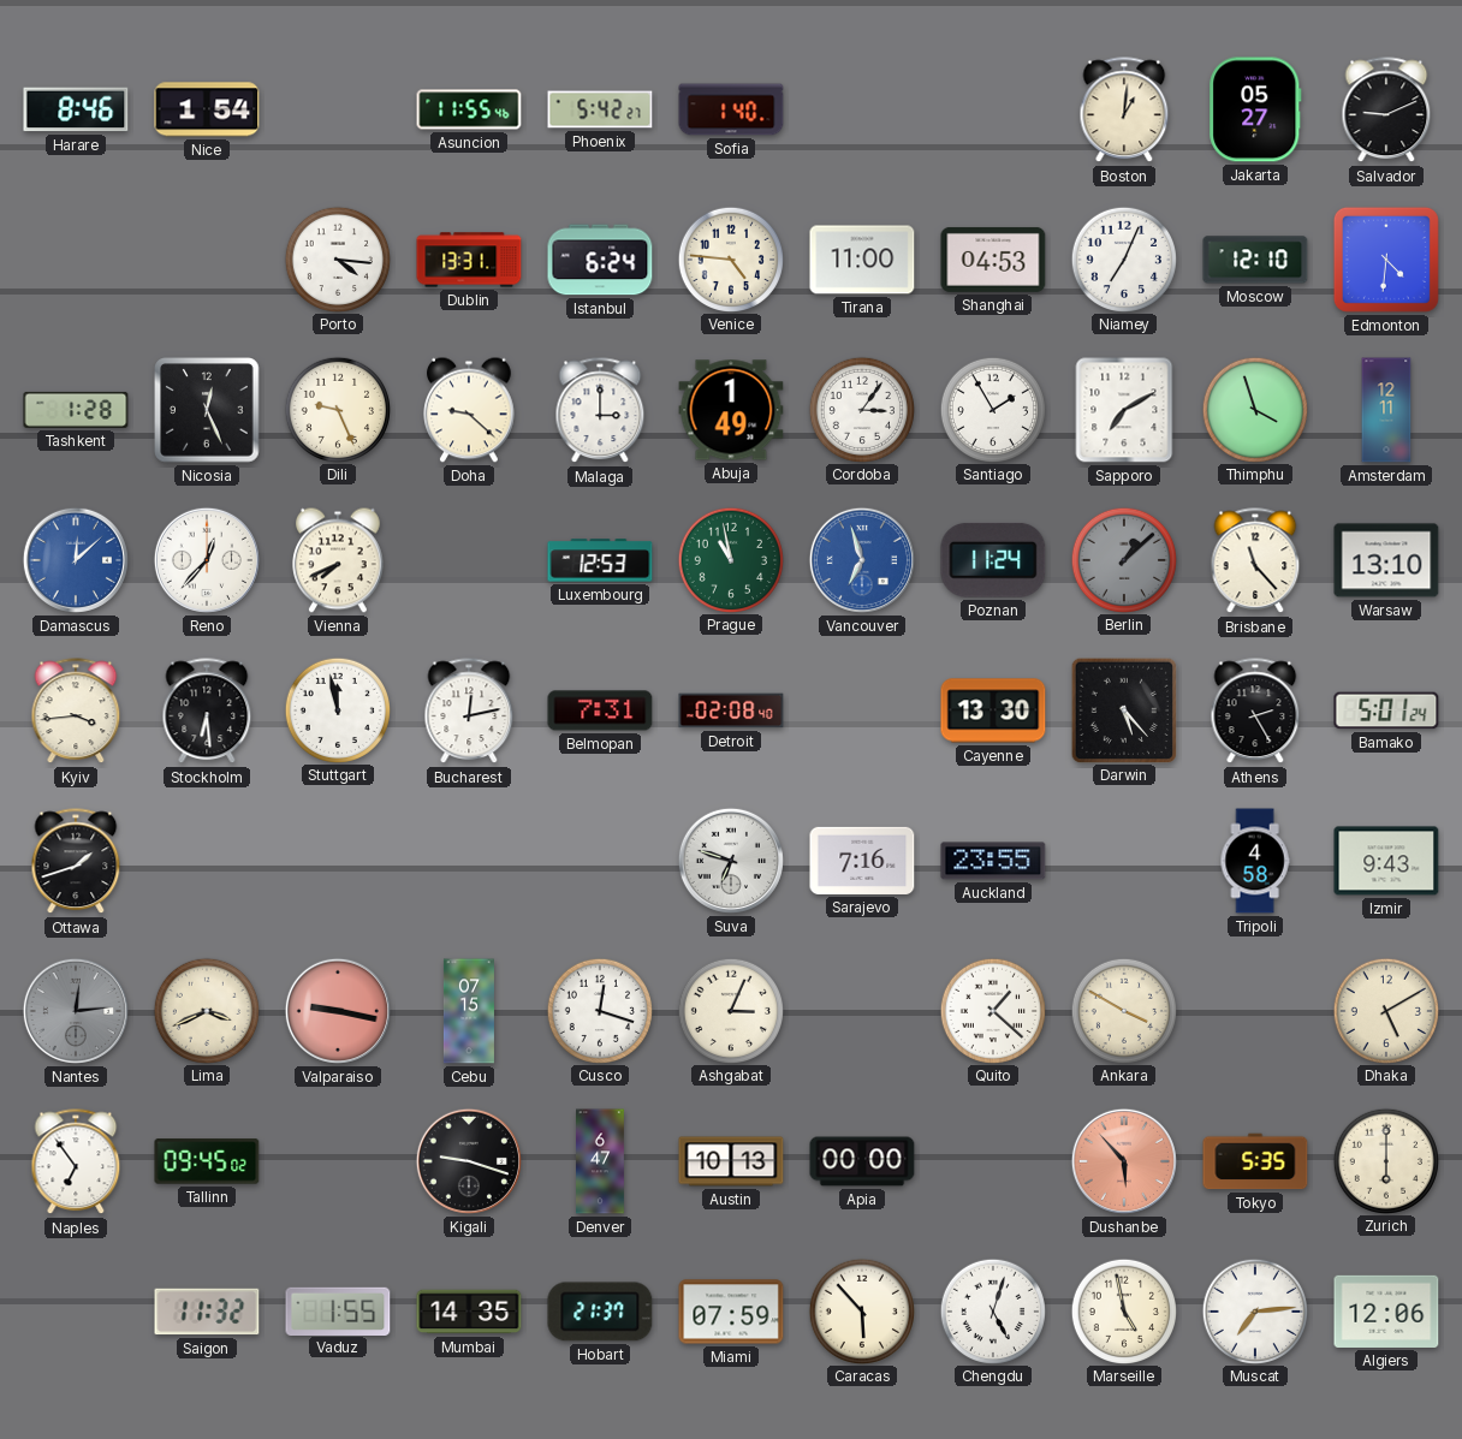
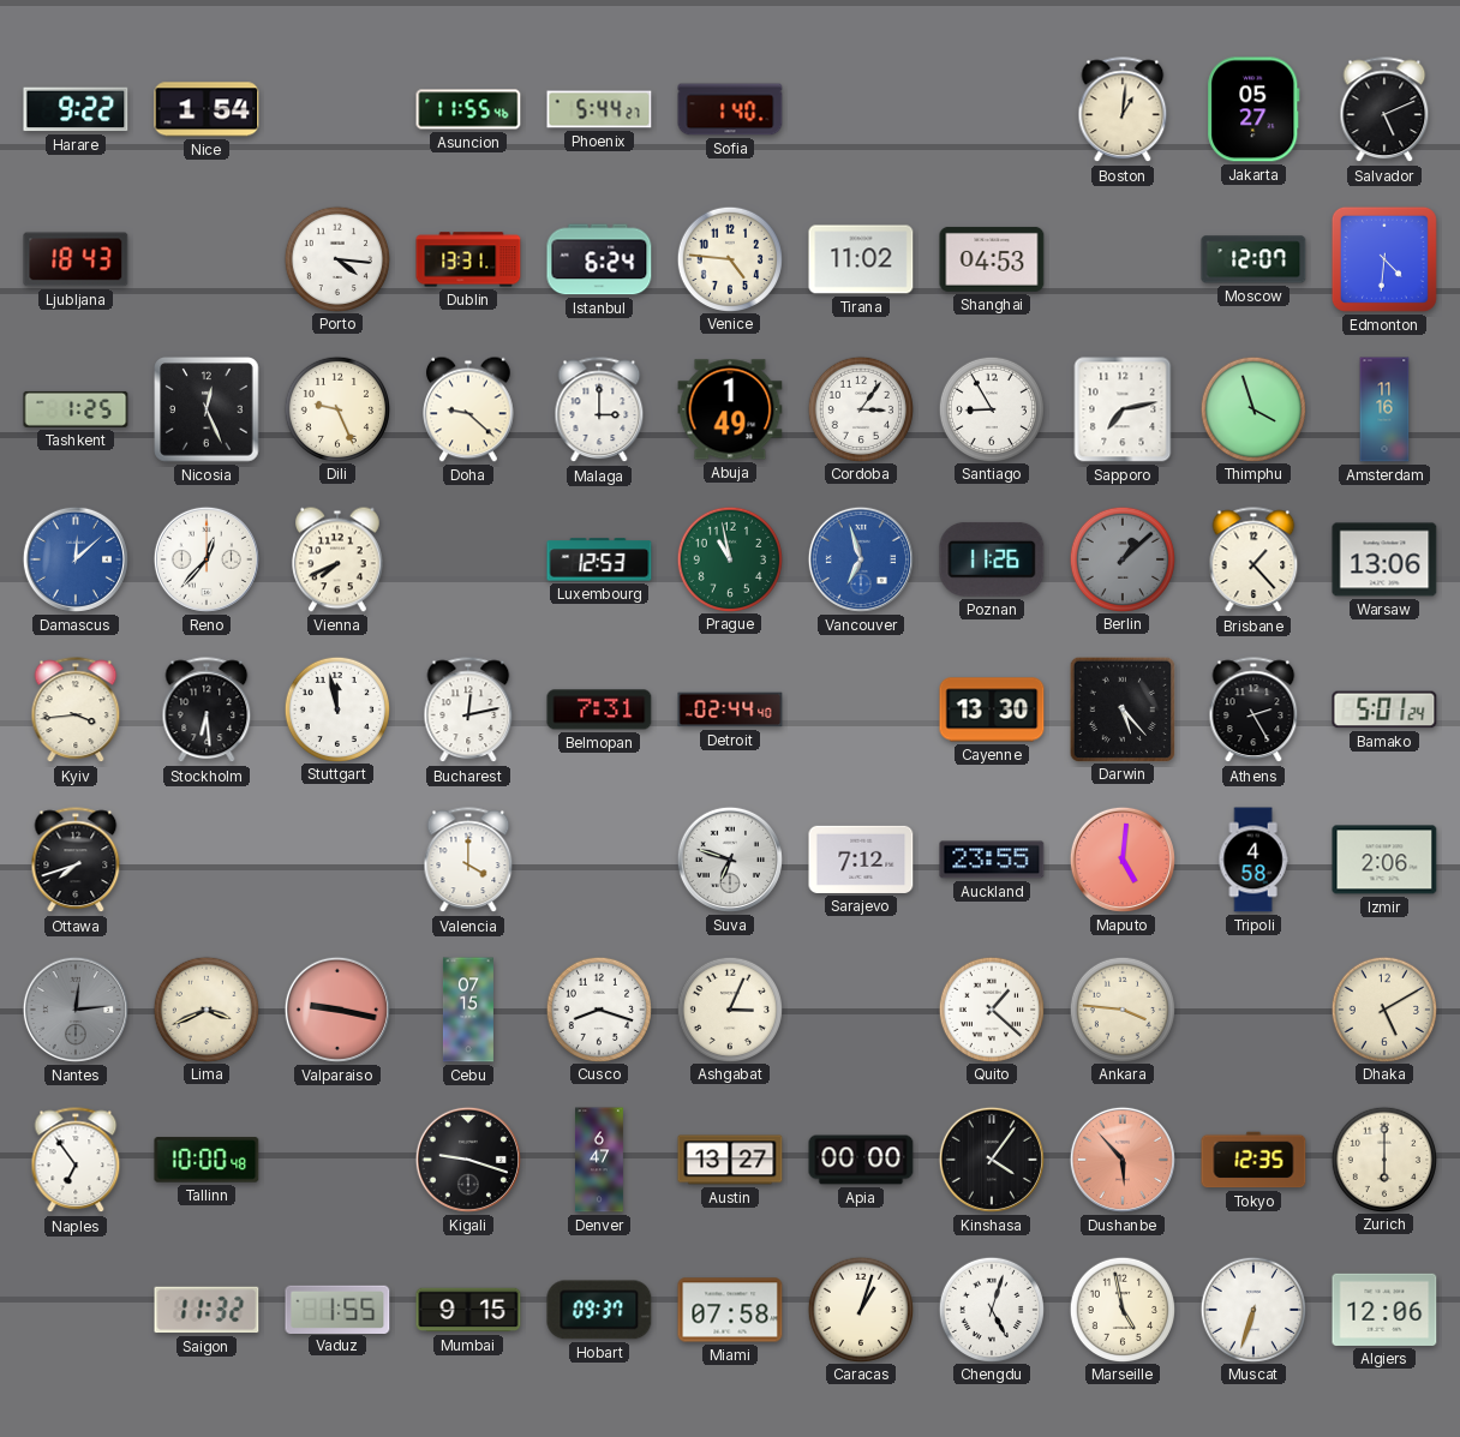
Harare: 8:46 -> 9:22
Phoenix: 5:42 -> 5:44
Salvador: 9:11 -> 5:11
Ljubljana: none -> 18:43
Tirana: 11:00 -> 11:02
Niamey: 7:04 -> none
Moscow: 12:10 -> 12:07
Tashkent: 1:28 -> 1:25
Santiago: 1:55 -> 8:55
Sapporo: 7:10 -> 7:13
Amsterdam: 12:11 -> 11:16
Poznan: 11:24 -> 11:26
Brisbane: 11:23 -> 1:23
Warsaw: 13:10 -> 13:06
Detroit: 02:08 -> 02:44
Ottawa: 1:42 -> 7:42
Valencia: none -> 4:00
Sarajevo: 7:16 -> 7:12
Maputo: none -> 5:01
Izmir: 9:43 -> 2:06
Cusco: 12:18 -> 8:18
Ankara: 3:50 -> 3:46
Tallinn: 09:45 -> 10:00
Austin: 10:13 -> 13:27
Kinshasa: none -> 4:06
Tokyo: 5:35 -> 12:35
Mumbai: 14:35 -> 9:15
Hobart: 21:37 -> 09:37
Miami: 07:59 -> 07:58
Caracas: 5:53 -> 1:03
Muscat: 7:14 -> 6:33
